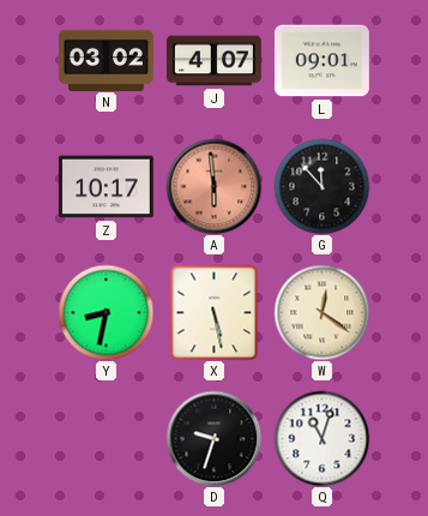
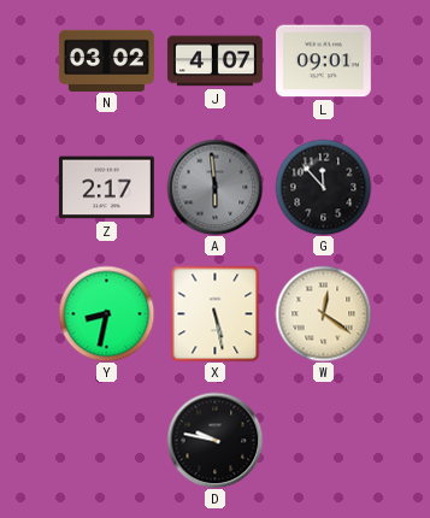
Z: 10:17 -> 2:17
A dial: salmon -> grey
D: 9:33 -> 9:47
Q: 11:03 -> none
